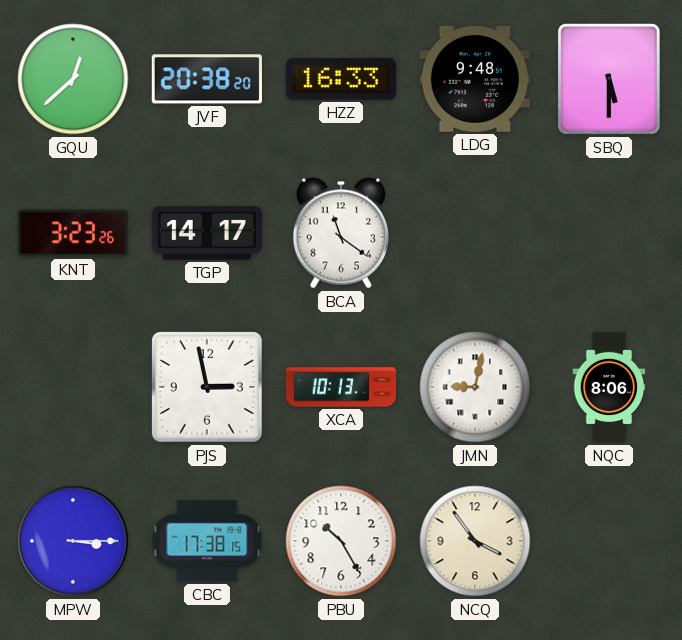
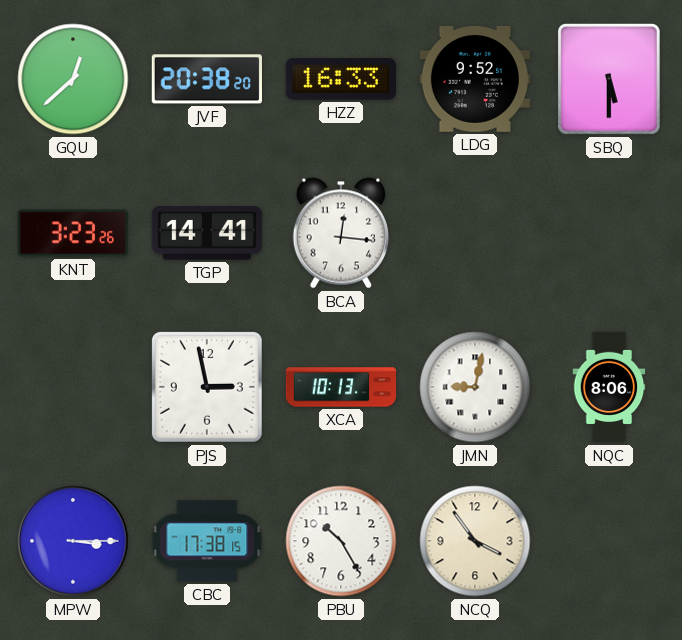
LDG: 9:48 -> 9:52
TGP: 14:17 -> 14:41
BCA: 11:21 -> 12:16
